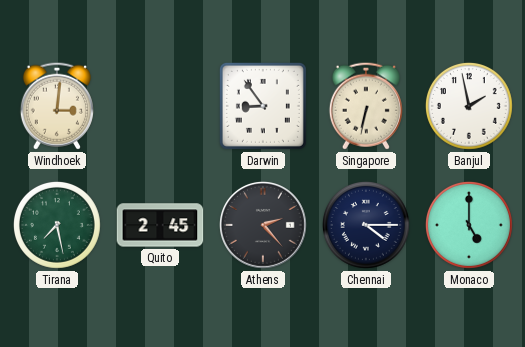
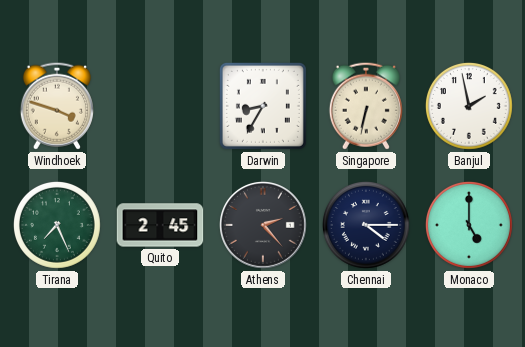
Windhoek: 3:01 -> 3:48
Darwin: 8:54 -> 8:35
Tirana: 7:28 -> 7:26
